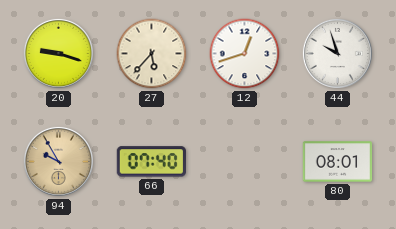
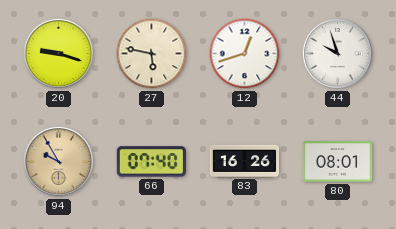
27: 5:37 -> 5:47
83: none -> 16:26
